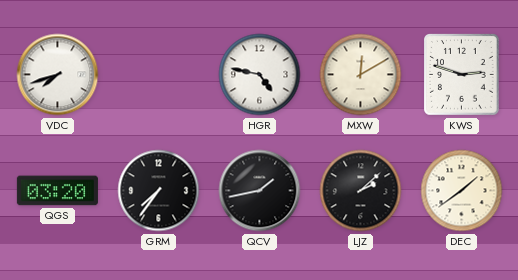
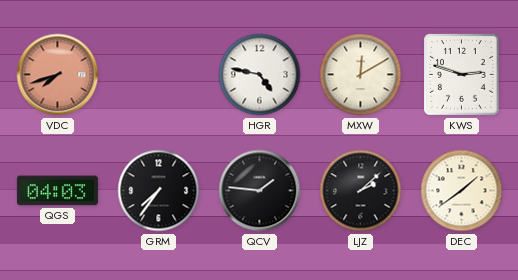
VDC dial: white -> salmon
QGS: 03:20 -> 04:03
QCV: 1:43 -> 1:46
